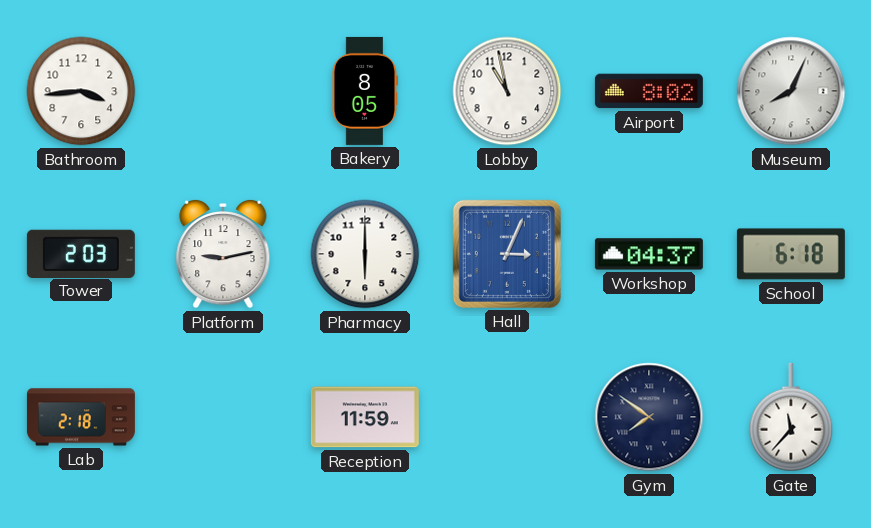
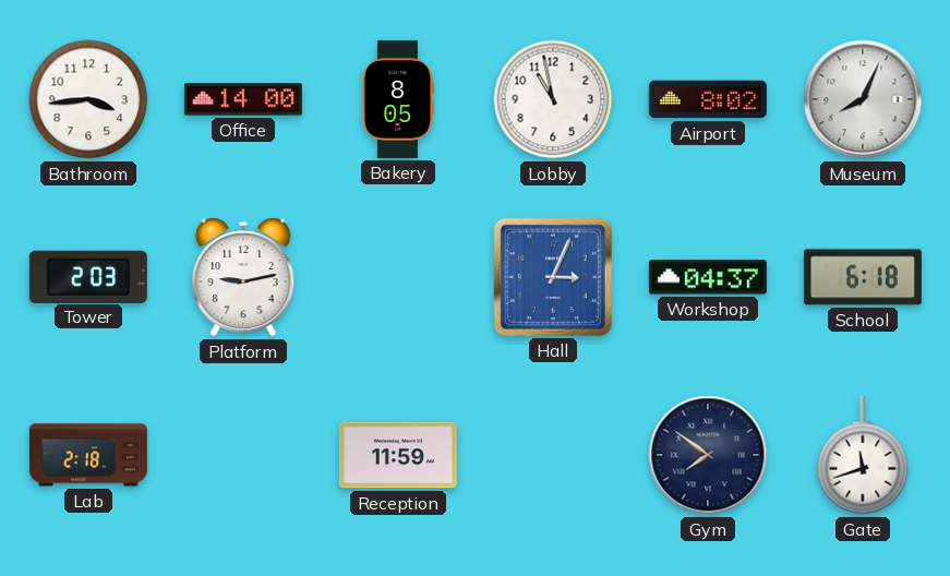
Office: none -> 14:00
Pharmacy: 6:00 -> none
Gate: 11:37 -> 11:42
